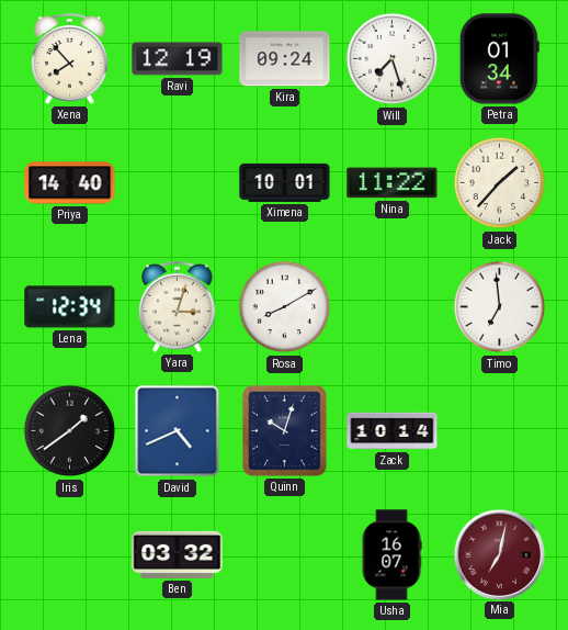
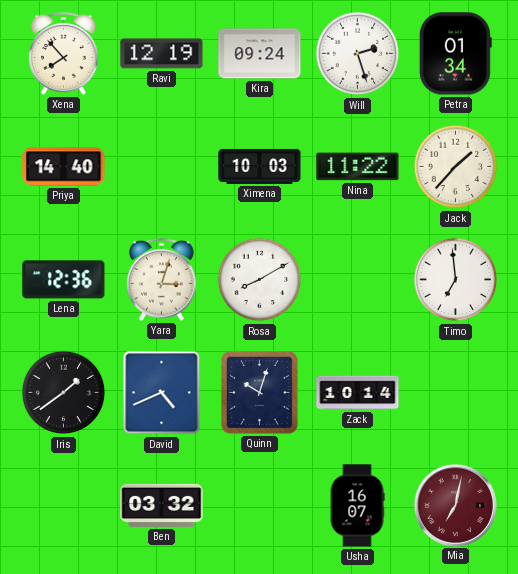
Will: 7:27 -> 2:27
Ximena: 10:01 -> 10:03
Lena: 12:34 -> 12:36
